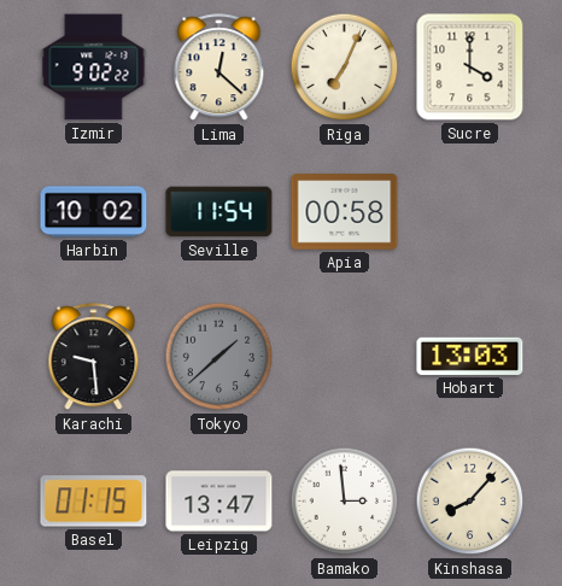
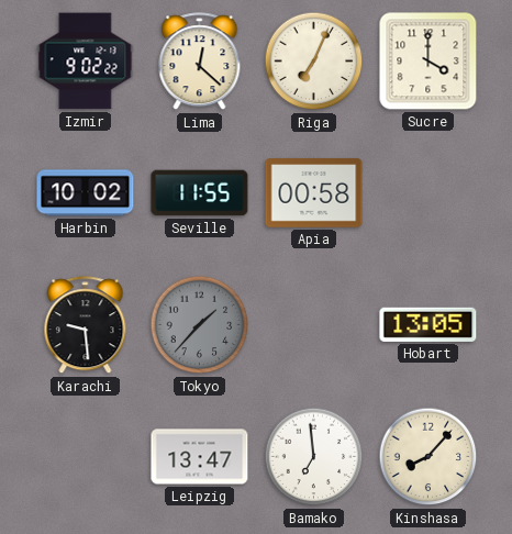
Seville: 11:54 -> 11:55
Tokyo: 1:38 -> 1:37
Hobart: 13:03 -> 13:05
Basel: 01:15 -> none
Bamako: 2:59 -> 6:59
